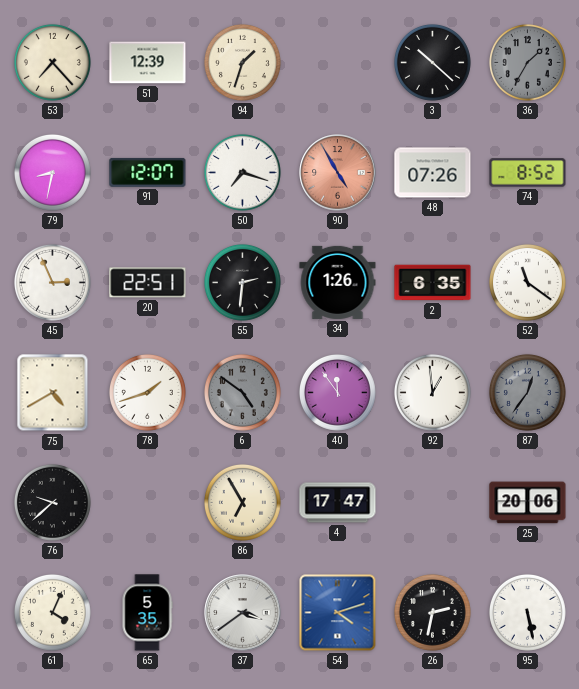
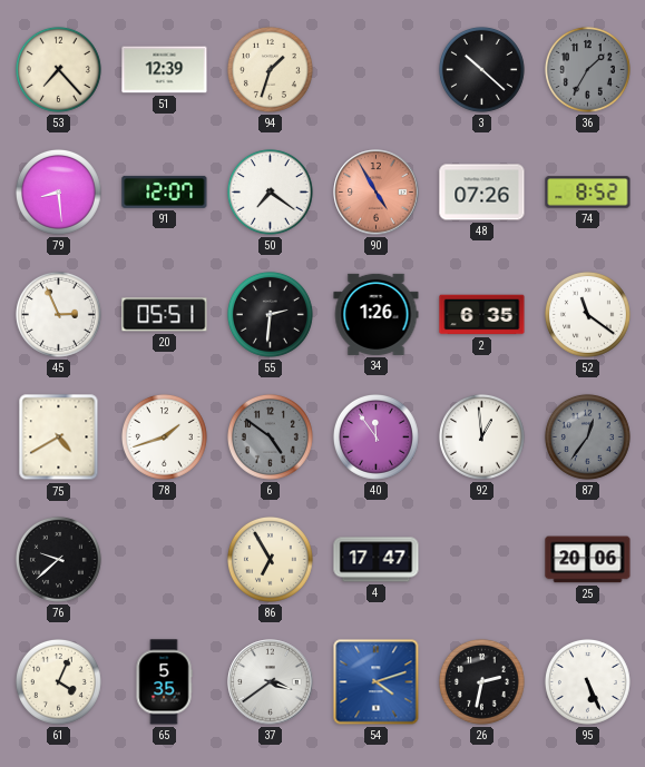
79: 8:32 -> 8:29
50: 7:18 -> 7:21
20: 22:51 -> 05:51
95: 5:28 -> 5:26
